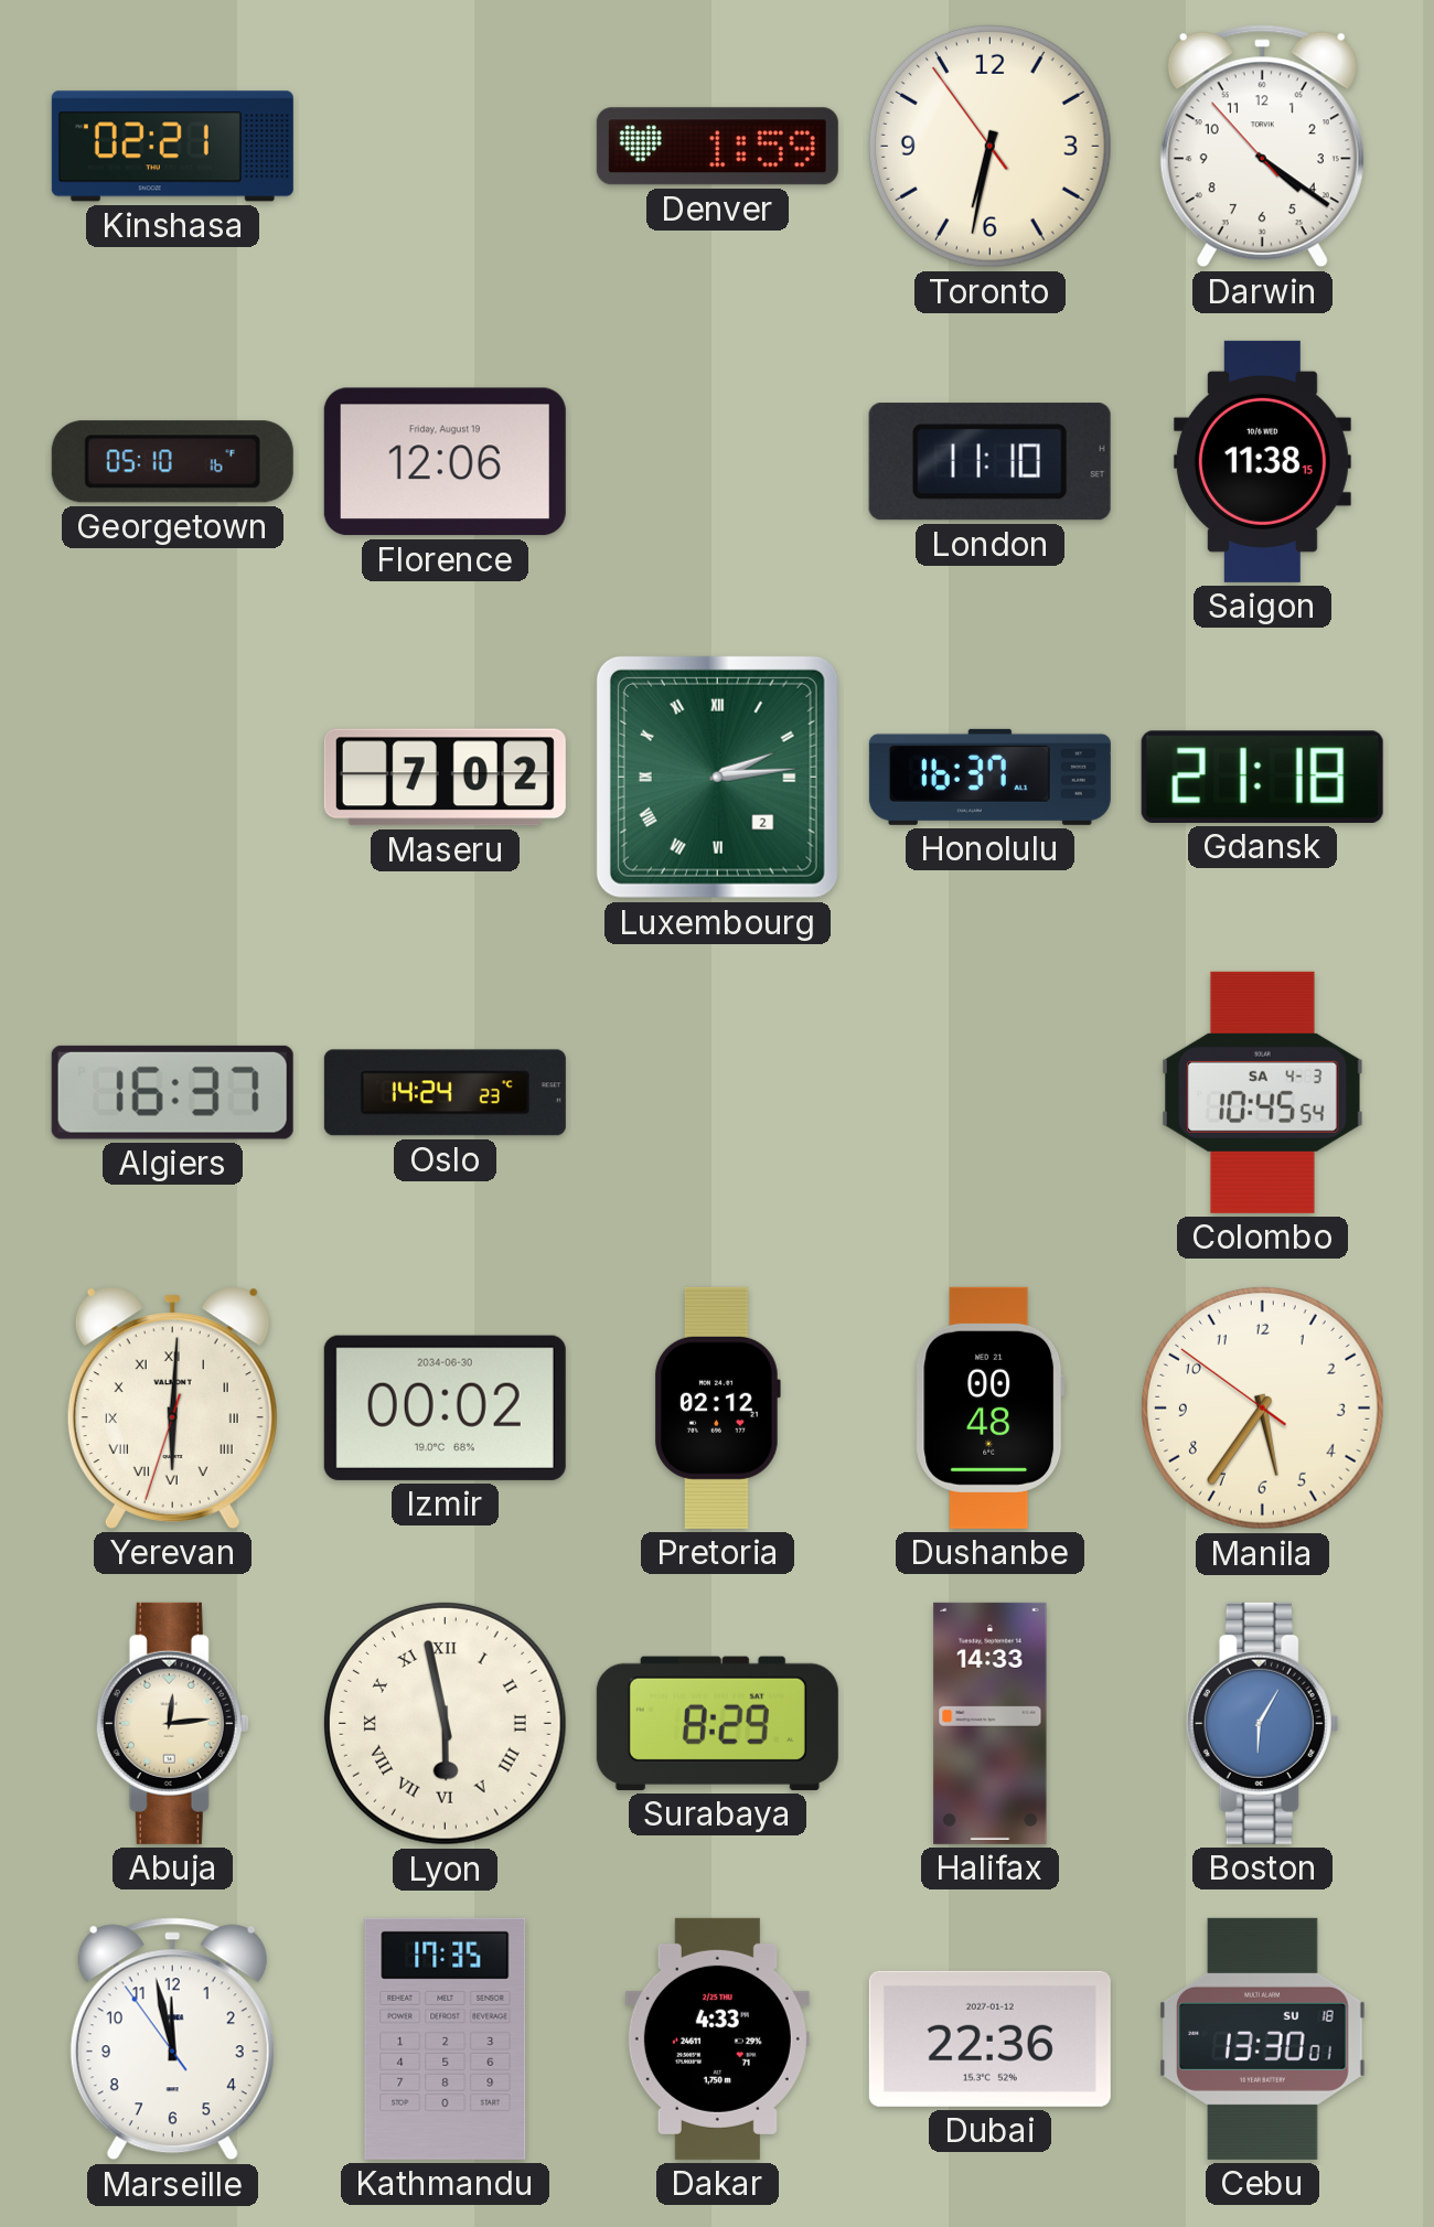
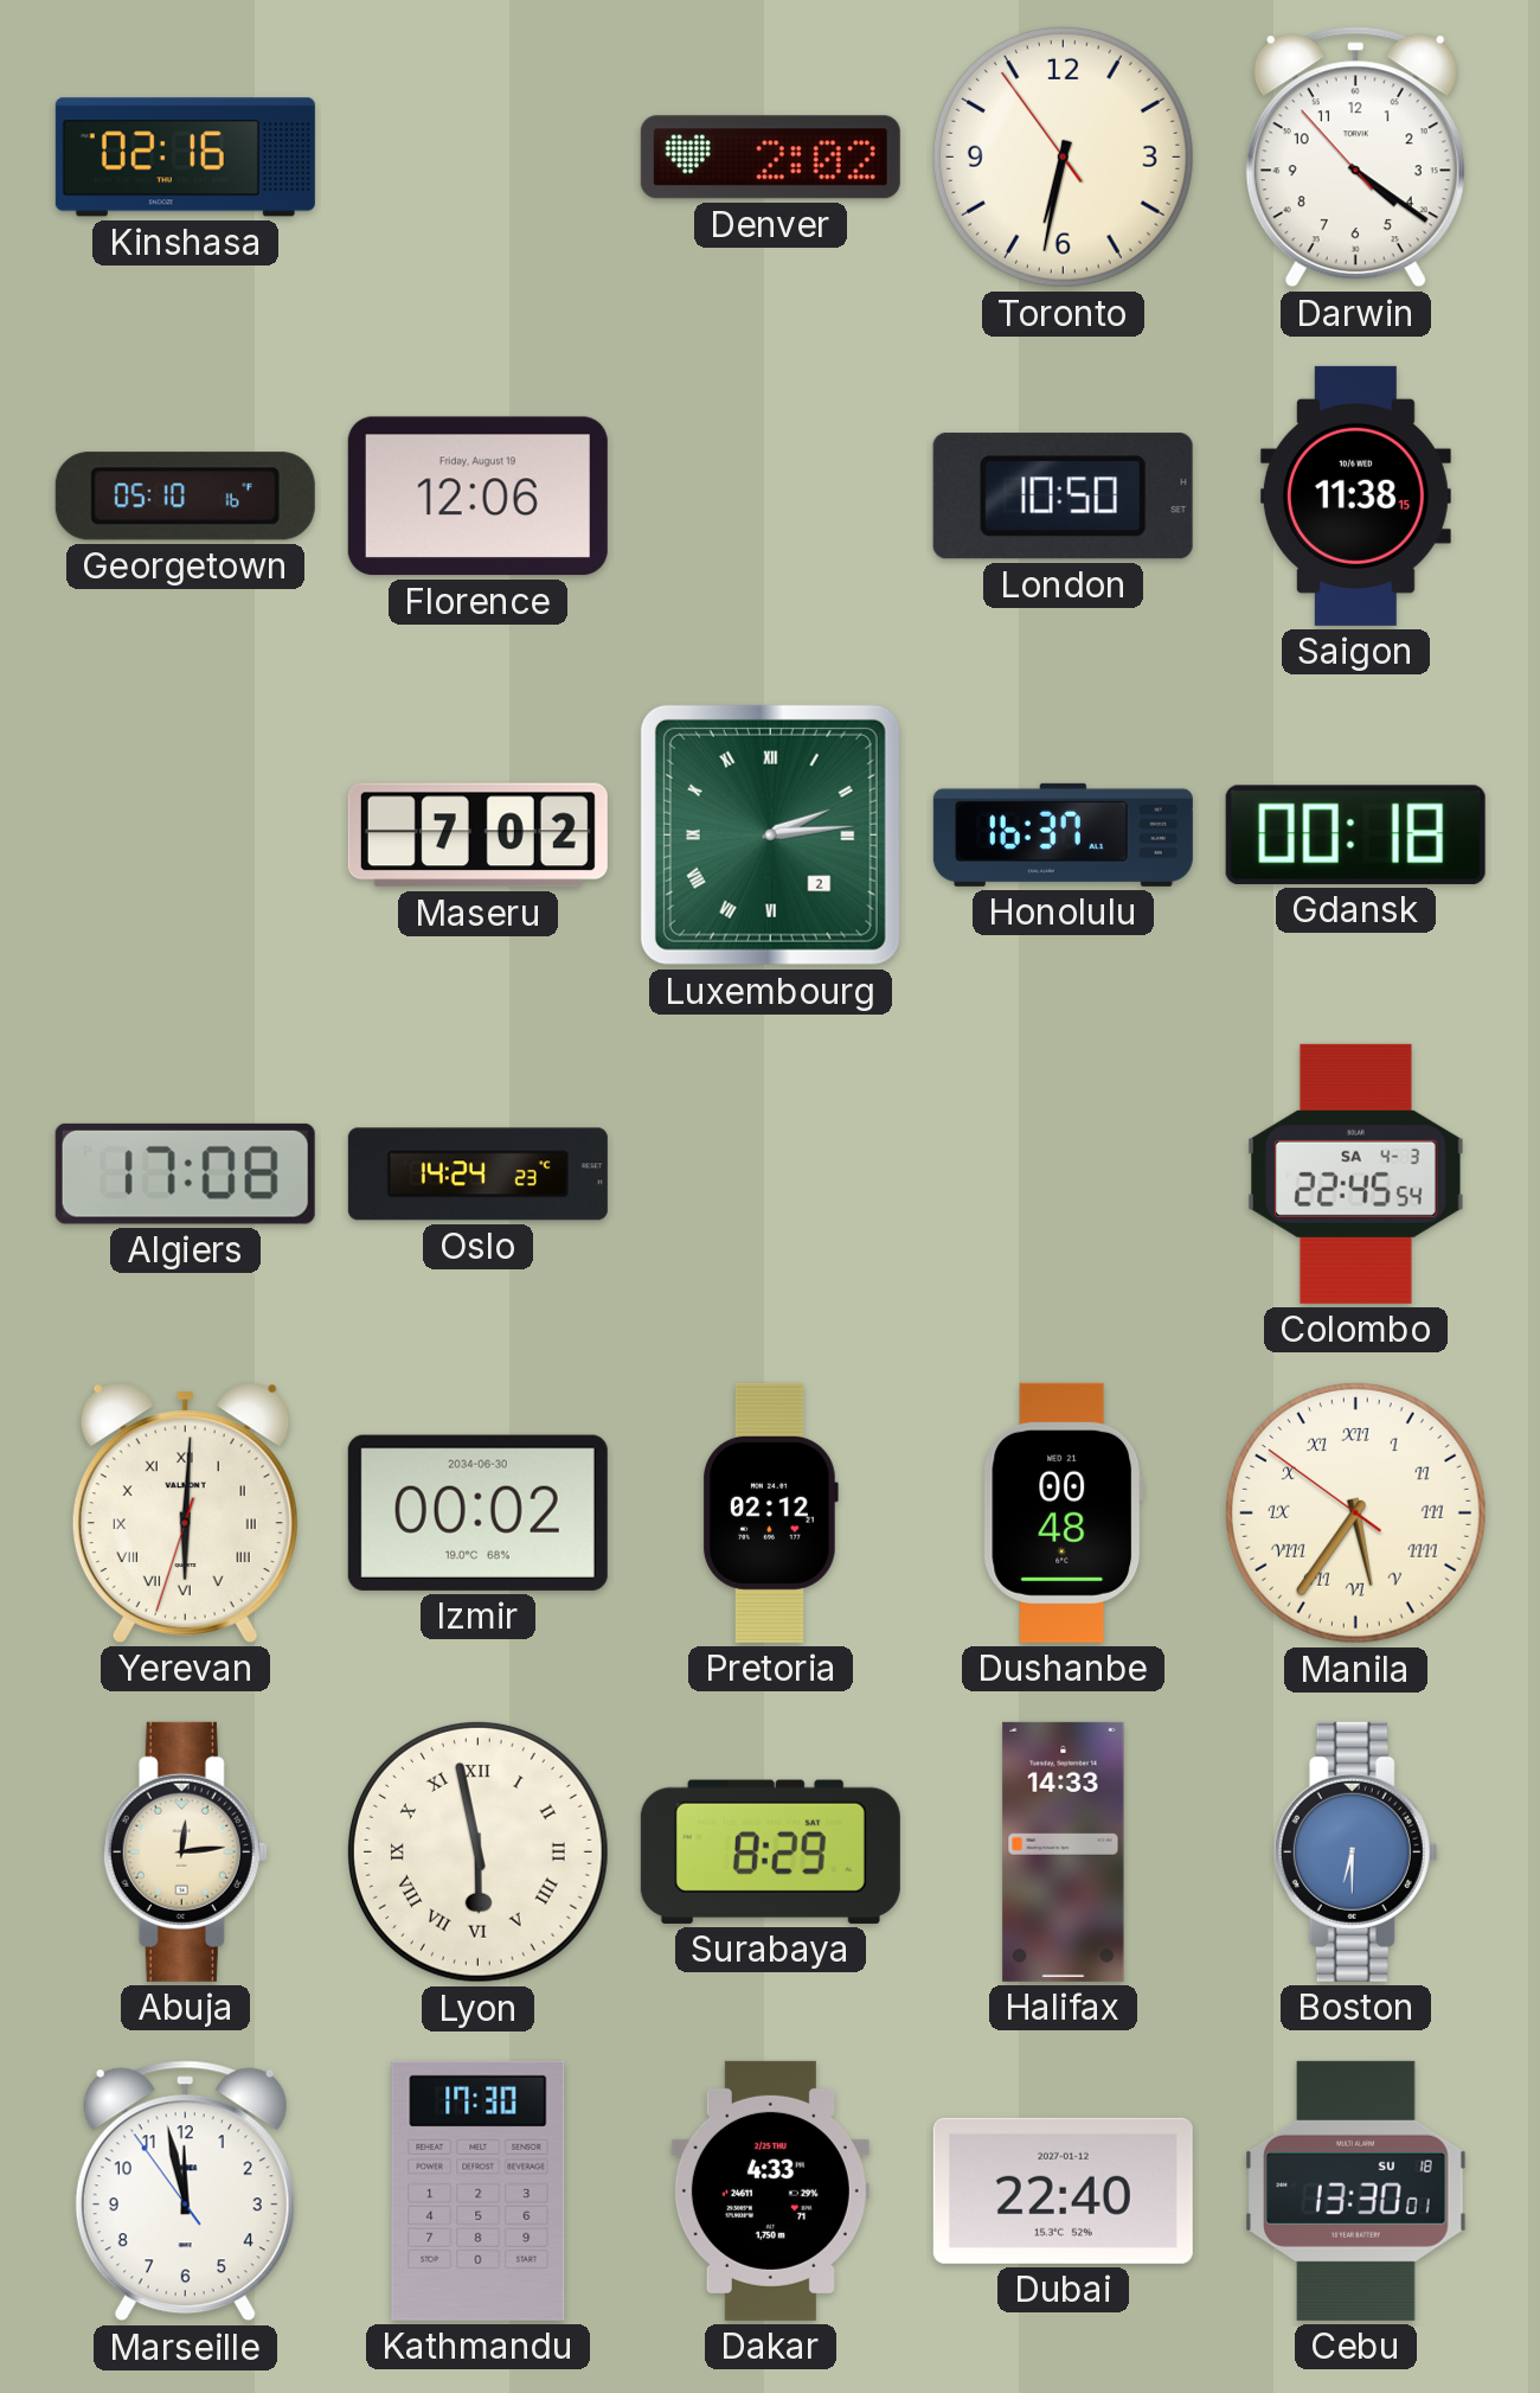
Kinshasa: 02:21 -> 02:16
Denver: 1:59 -> 2:02
London: 11:10 -> 10:50
Gdansk: 21:18 -> 00:18
Algiers: 16:37 -> 17:08
Colombo: 10:45 -> 22:45
Manila numerals: Arabic -> Roman
Boston: 6:05 -> 6:30
Kathmandu: 17:35 -> 17:30
Dubai: 22:36 -> 22:40
